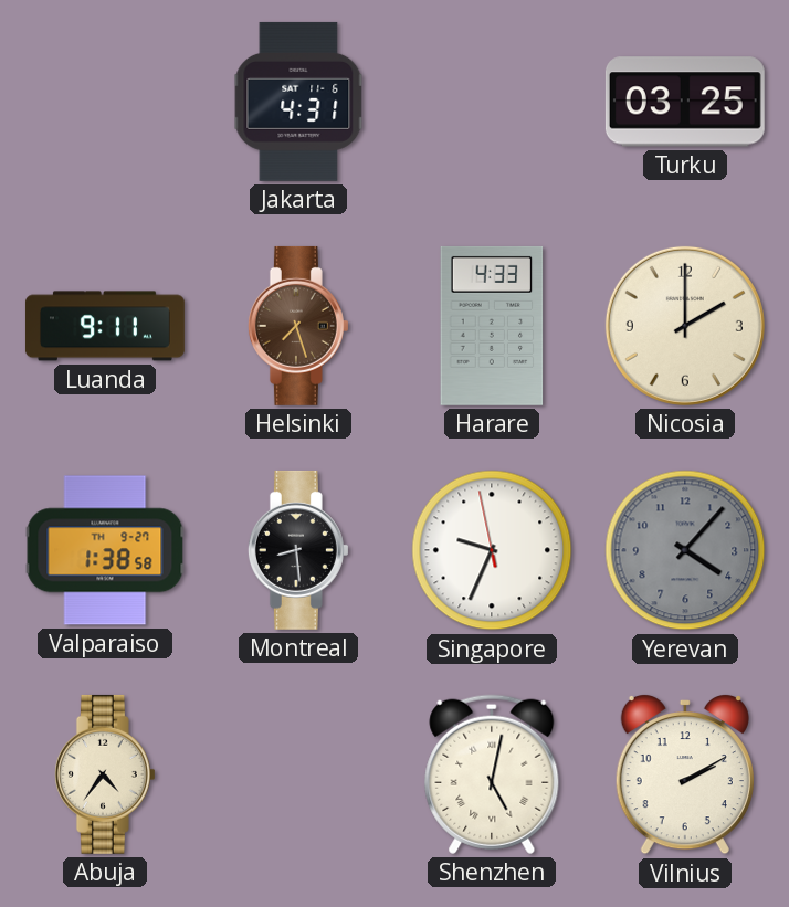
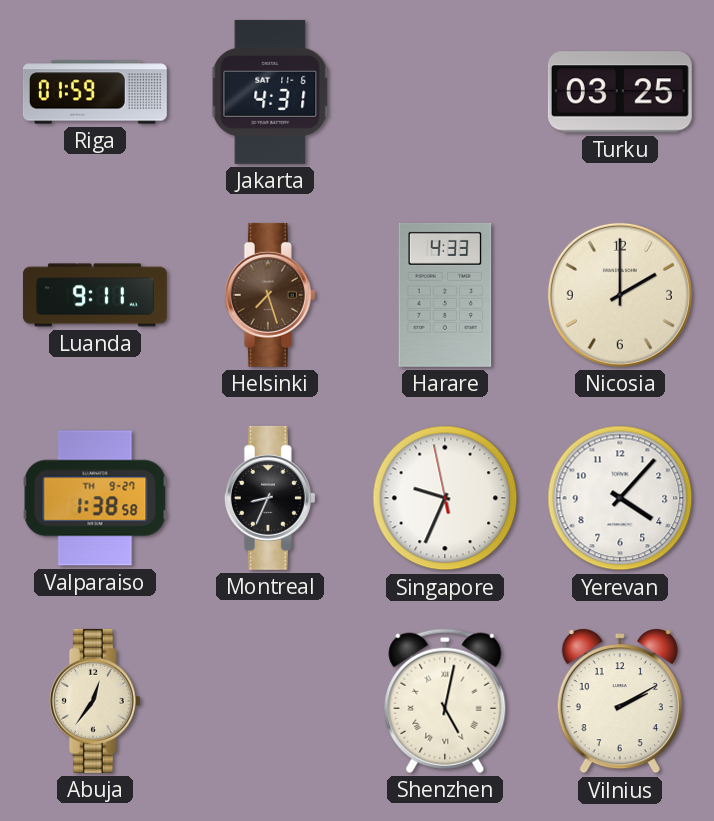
Riga: none -> 01:59
Montreal: 8:29 -> 8:34
Yerevan dial: grey -> white
Abuja: 4:36 -> 12:36
